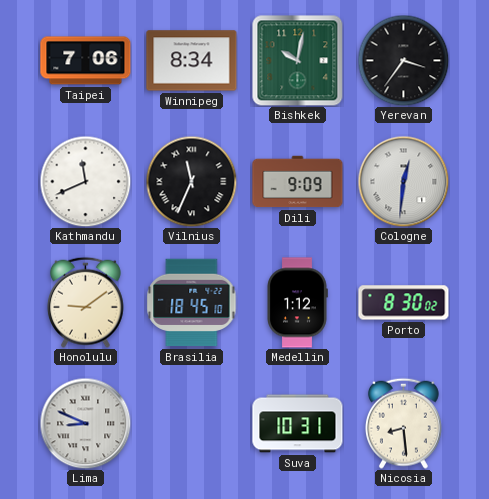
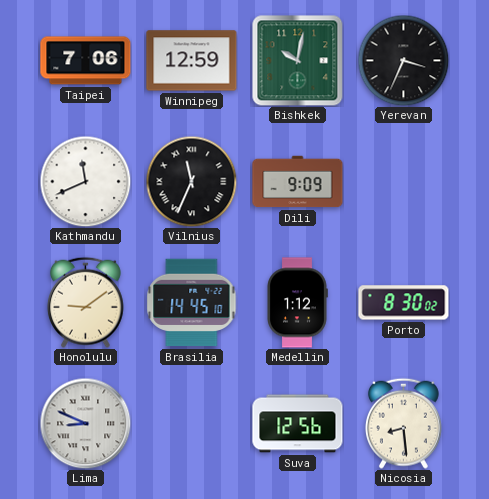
Winnipeg: 8:34 -> 12:59
Yerevan: 3:36 -> 3:34
Cologne: 12:31 -> none
Brasilia: 18:45 -> 14:45
Suva: 10:31 -> 12:56
